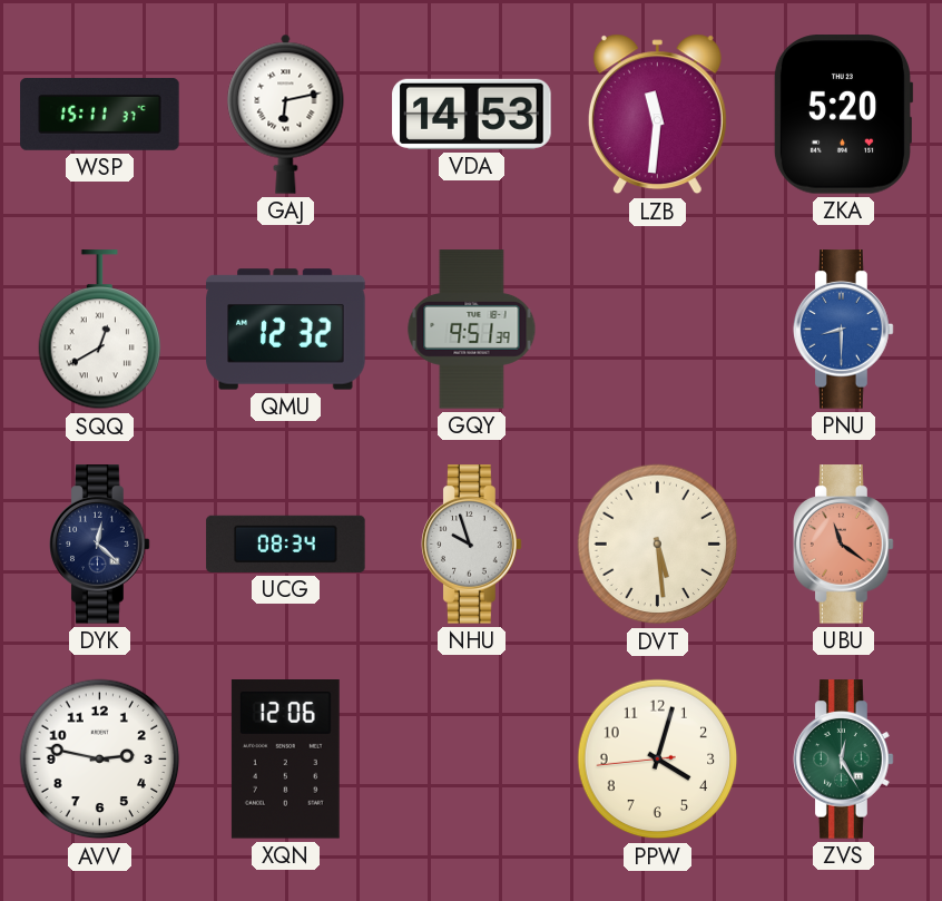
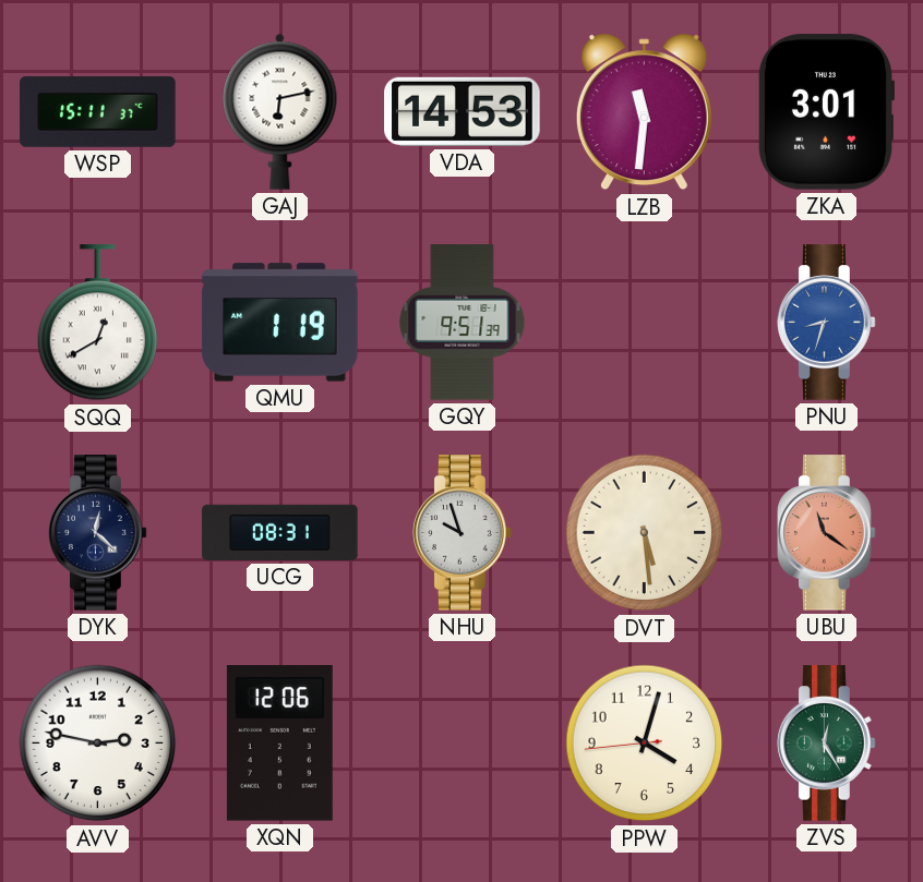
ZKA: 5:20 -> 3:01
QMU: 12:32 -> 1:19
PNU: 8:30 -> 8:33
UCG: 08:34 -> 08:31
